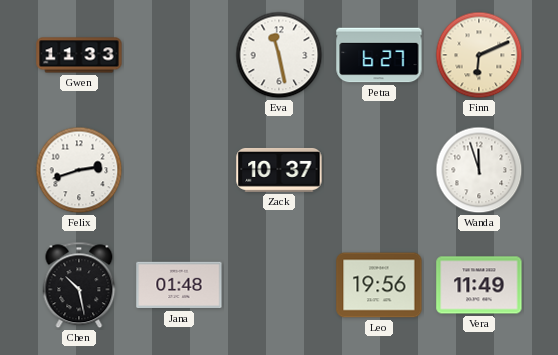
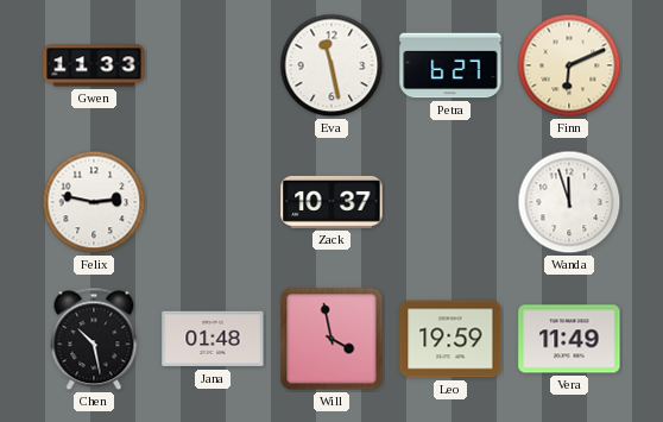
Felix: 2:42 -> 2:47
Will: none -> 3:58
Leo: 19:56 -> 19:59
